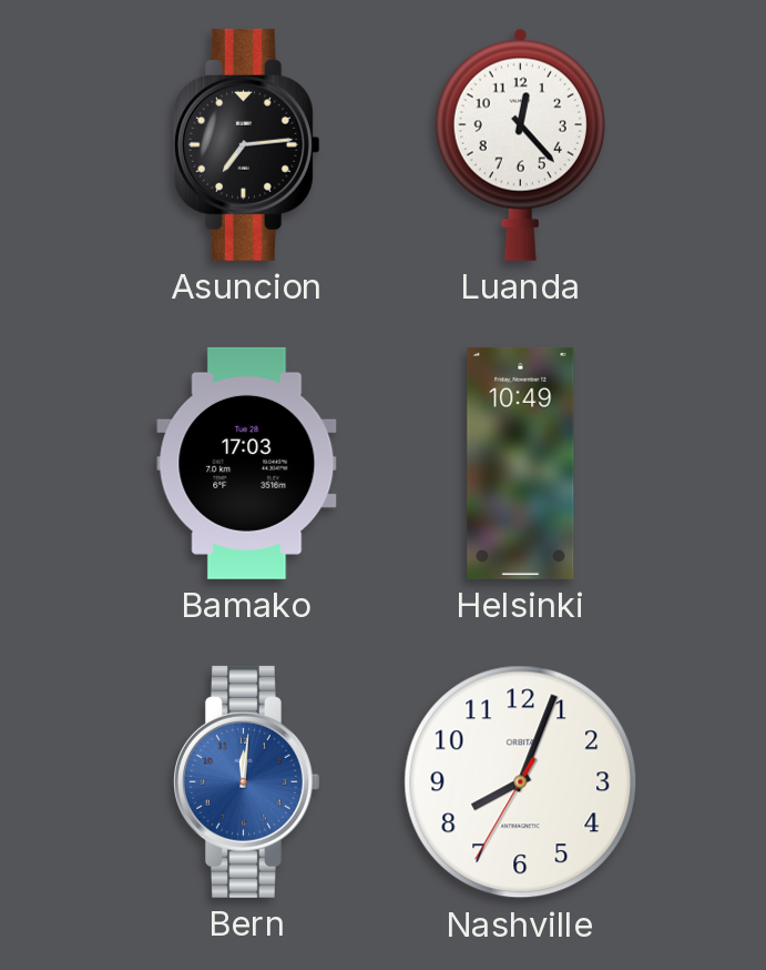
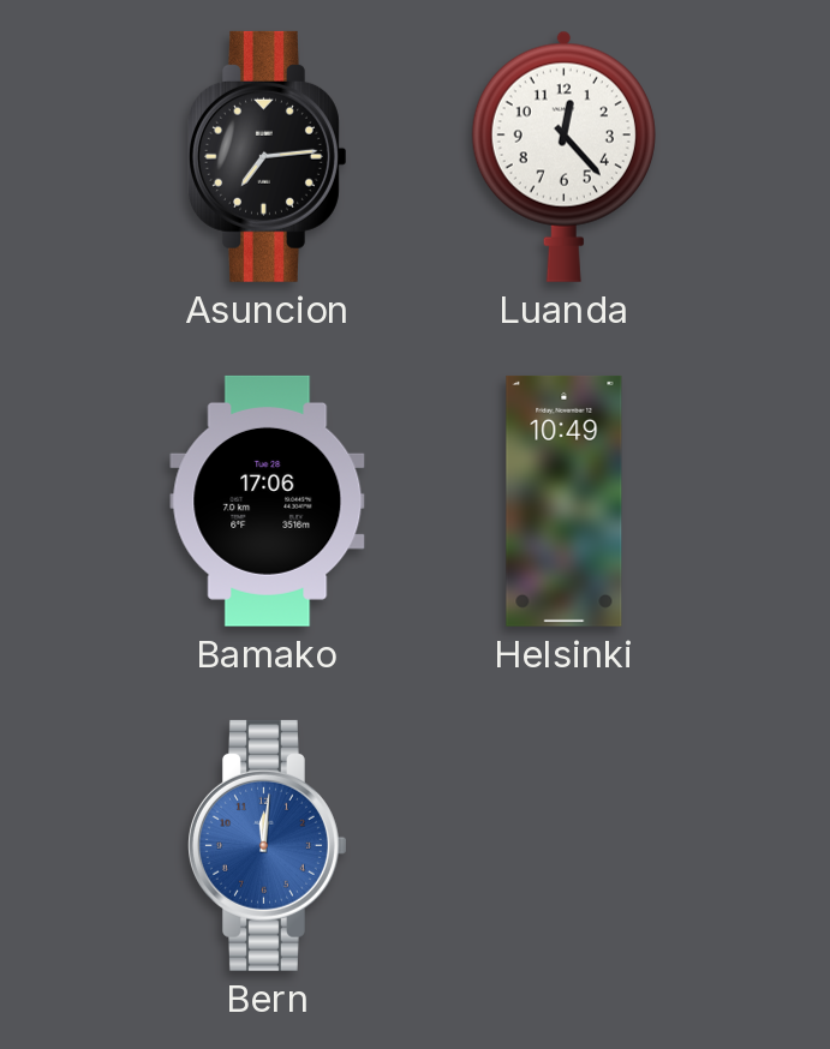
Bamako: 17:03 -> 17:06
Nashville: 8:03 -> none
